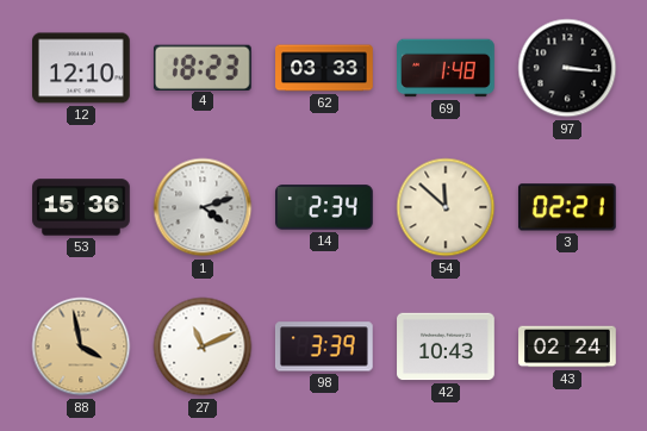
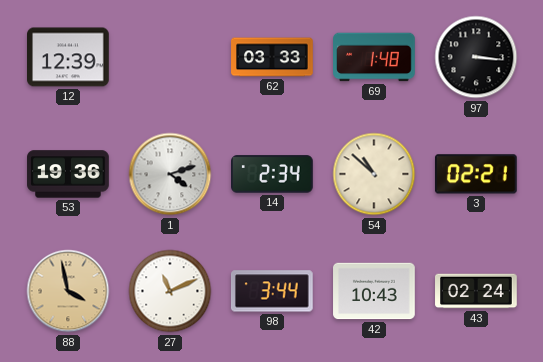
12: 12:10 -> 12:39
4: 18:23 -> none
53: 15:36 -> 19:36
54: 11:52 -> 10:52
98: 3:39 -> 3:44
